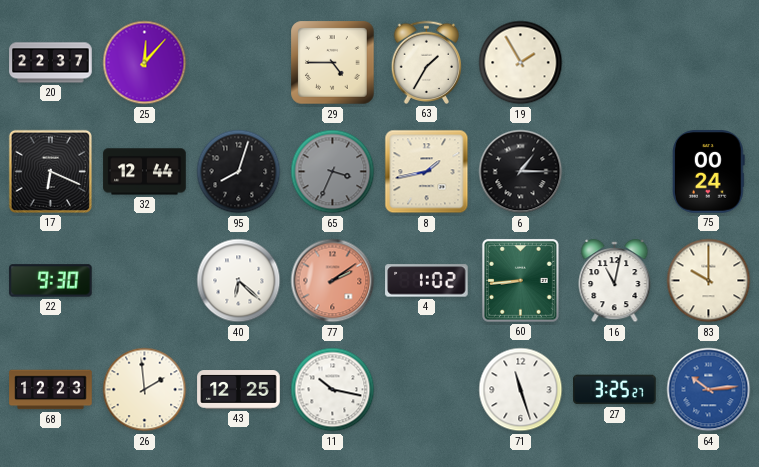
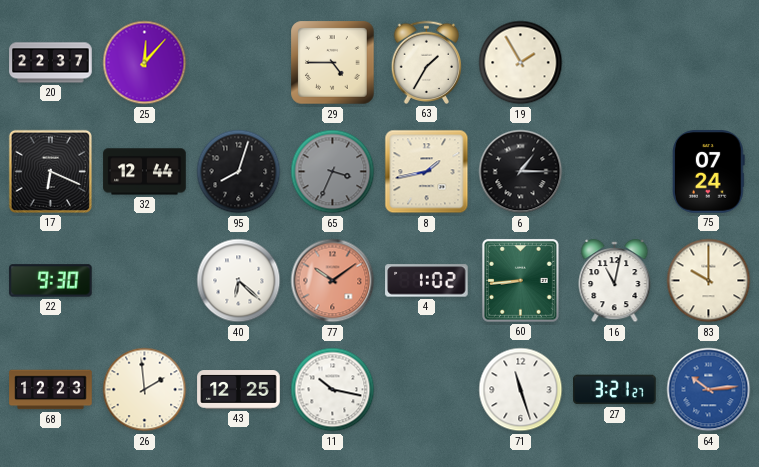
75: 00:24 -> 07:24
77: 2:09 -> 10:09
27: 3:25 -> 3:21
